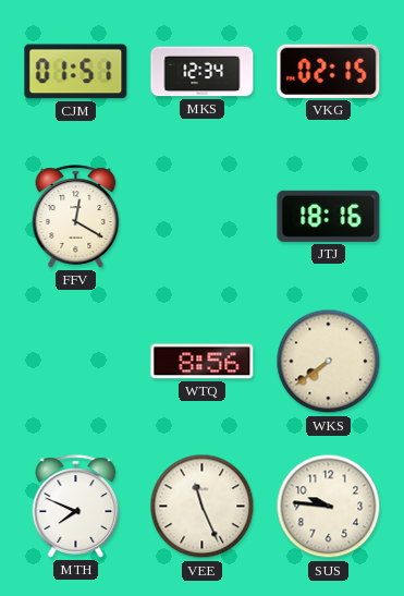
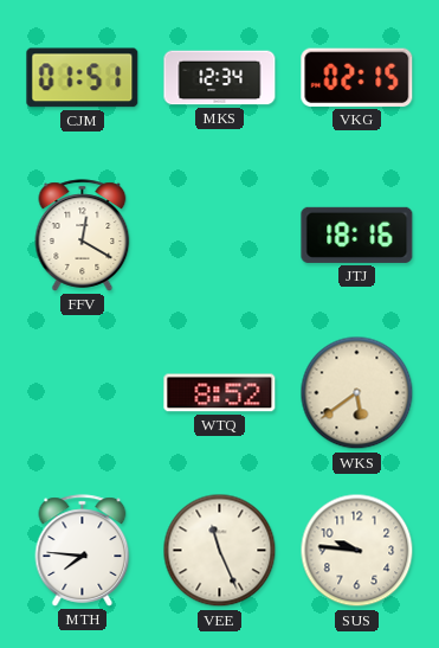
WTQ: 8:56 -> 8:52
WKS: 7:39 -> 5:39
MTH: 7:49 -> 7:46
